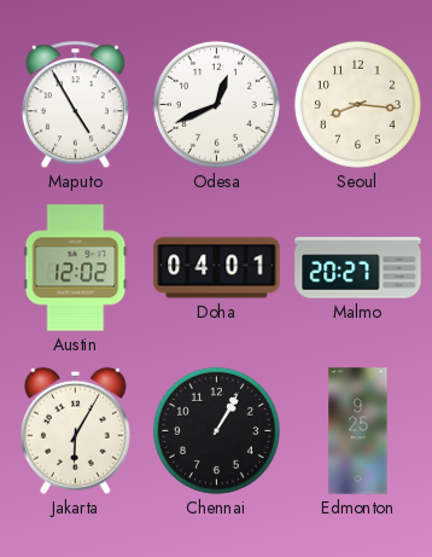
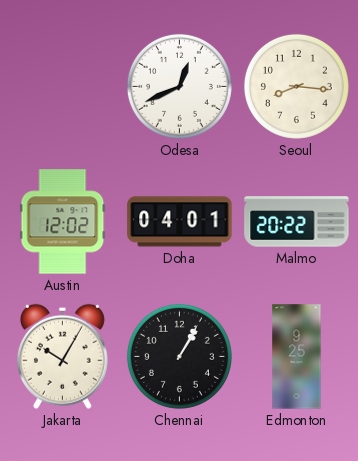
Maputo: 4:55 -> none
Malmo: 20:27 -> 20:22
Jakarta: 6:05 -> 10:05
